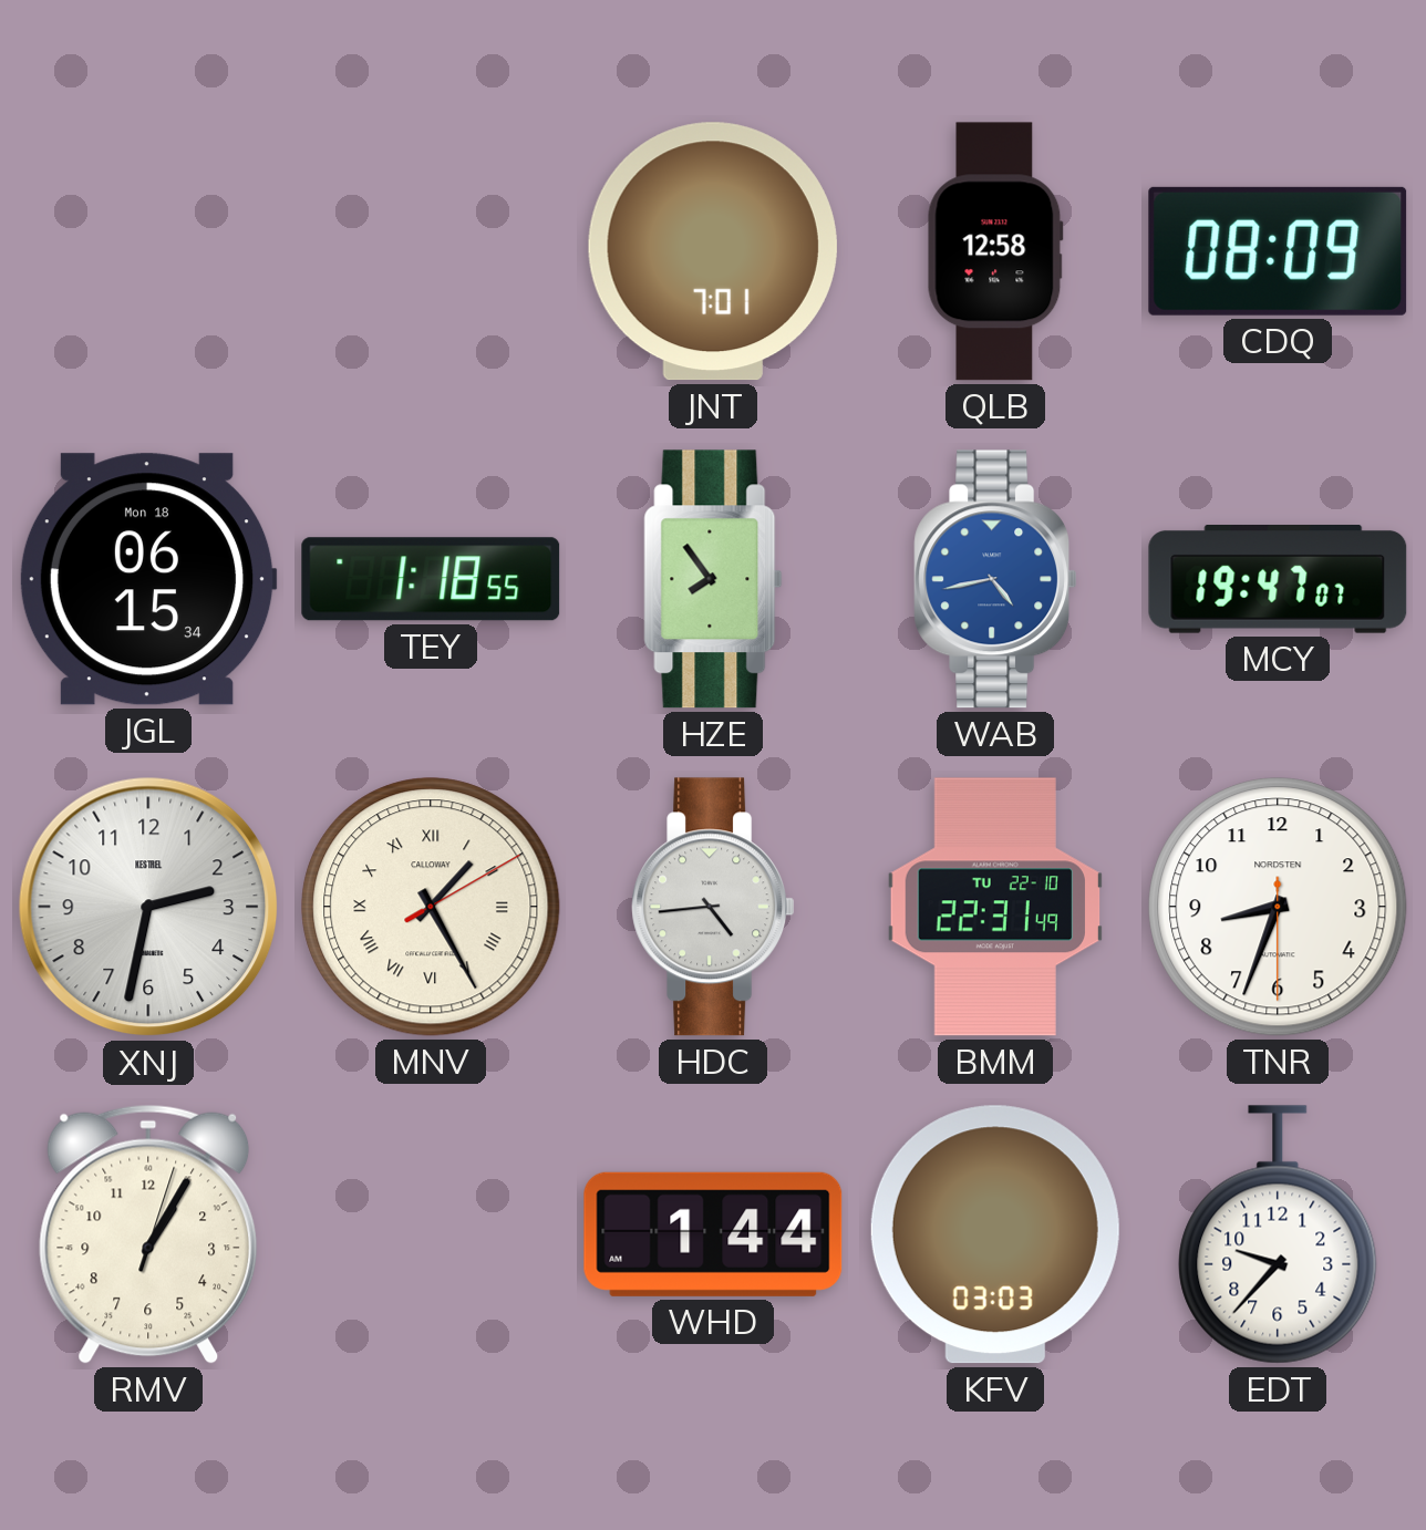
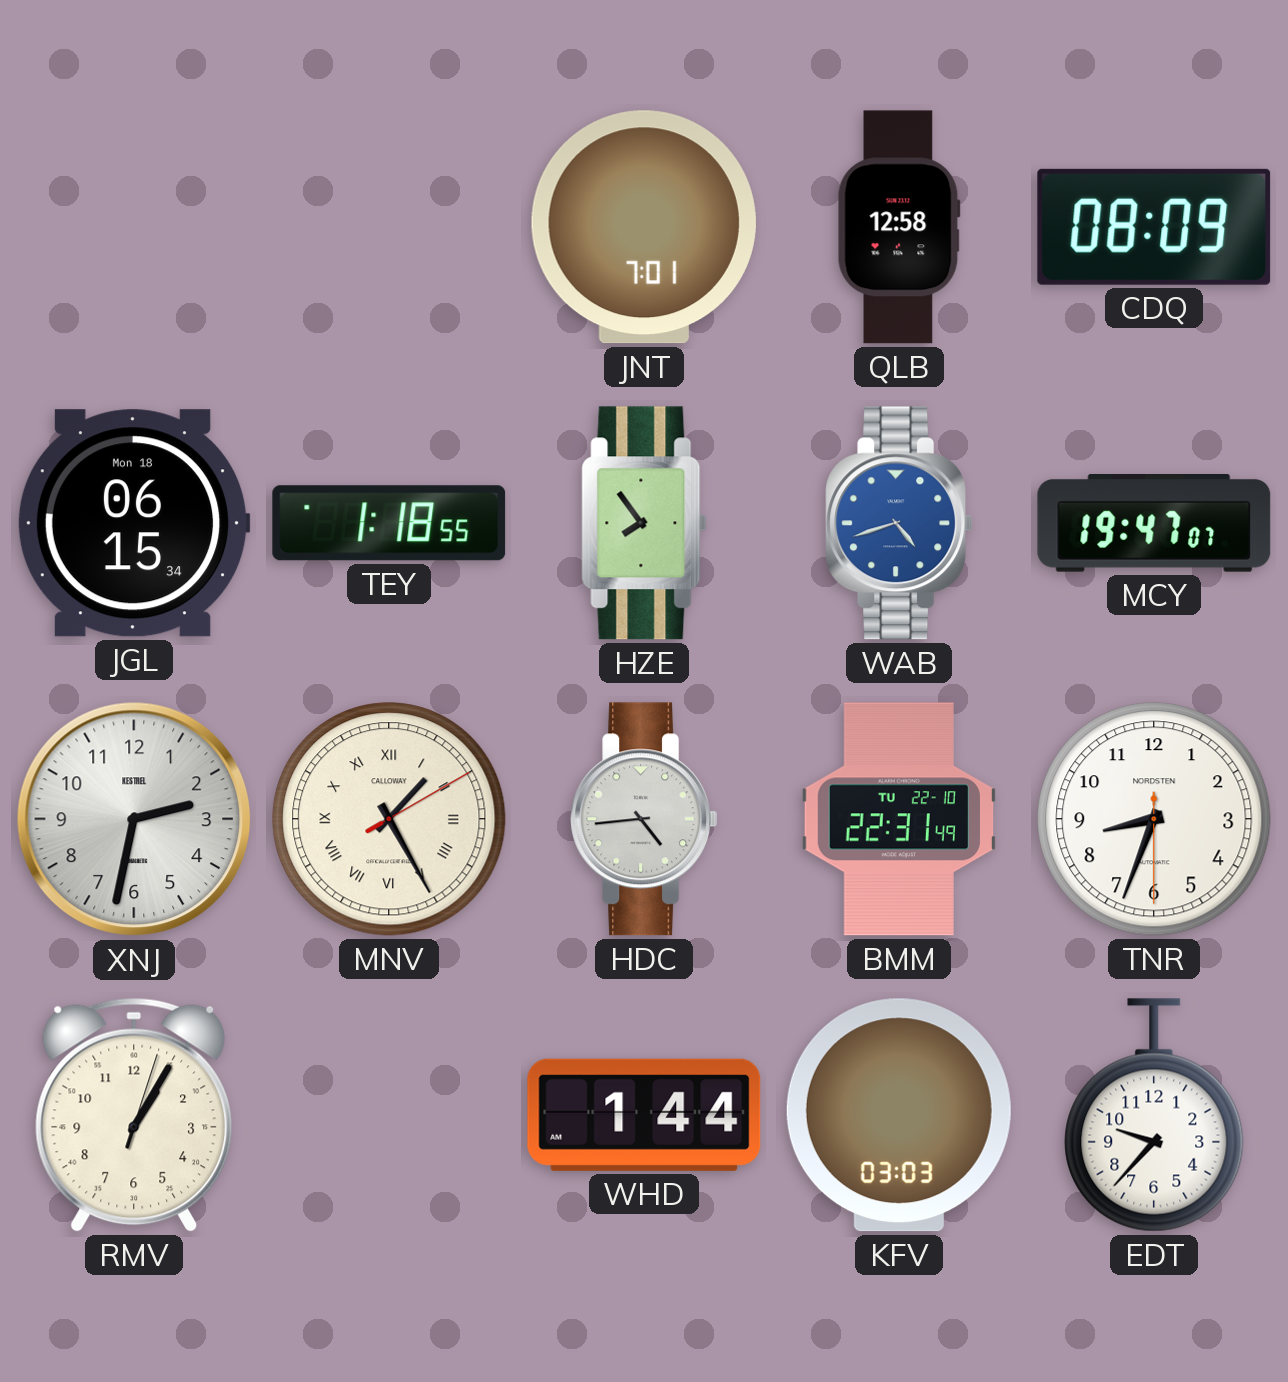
WAB: 4:43 -> 4:42
